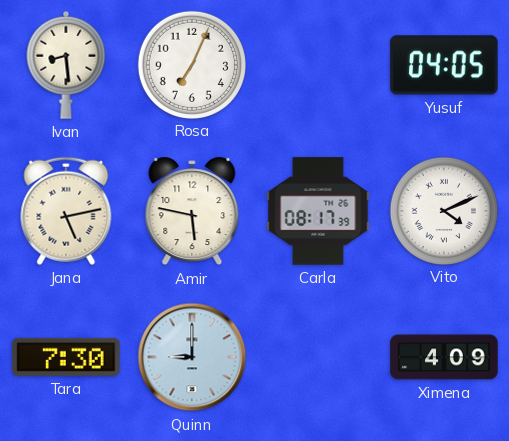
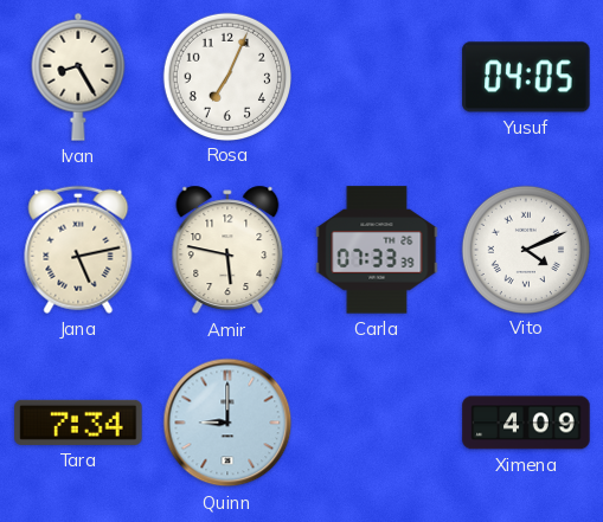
Ivan: 8:29 -> 8:25
Carla: 08:17 -> 07:33
Tara: 7:30 -> 7:34
